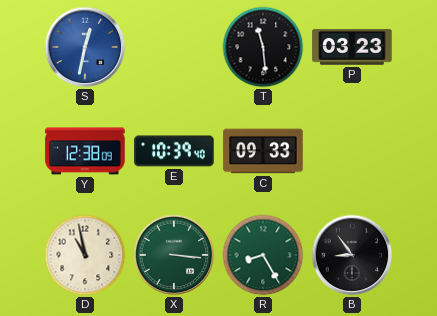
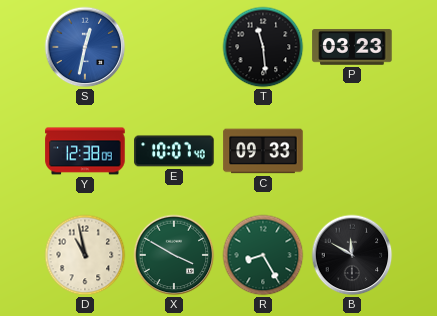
E: 10:39 -> 10:07
X: 3:16 -> 3:50
B: 8:54 -> 11:50
